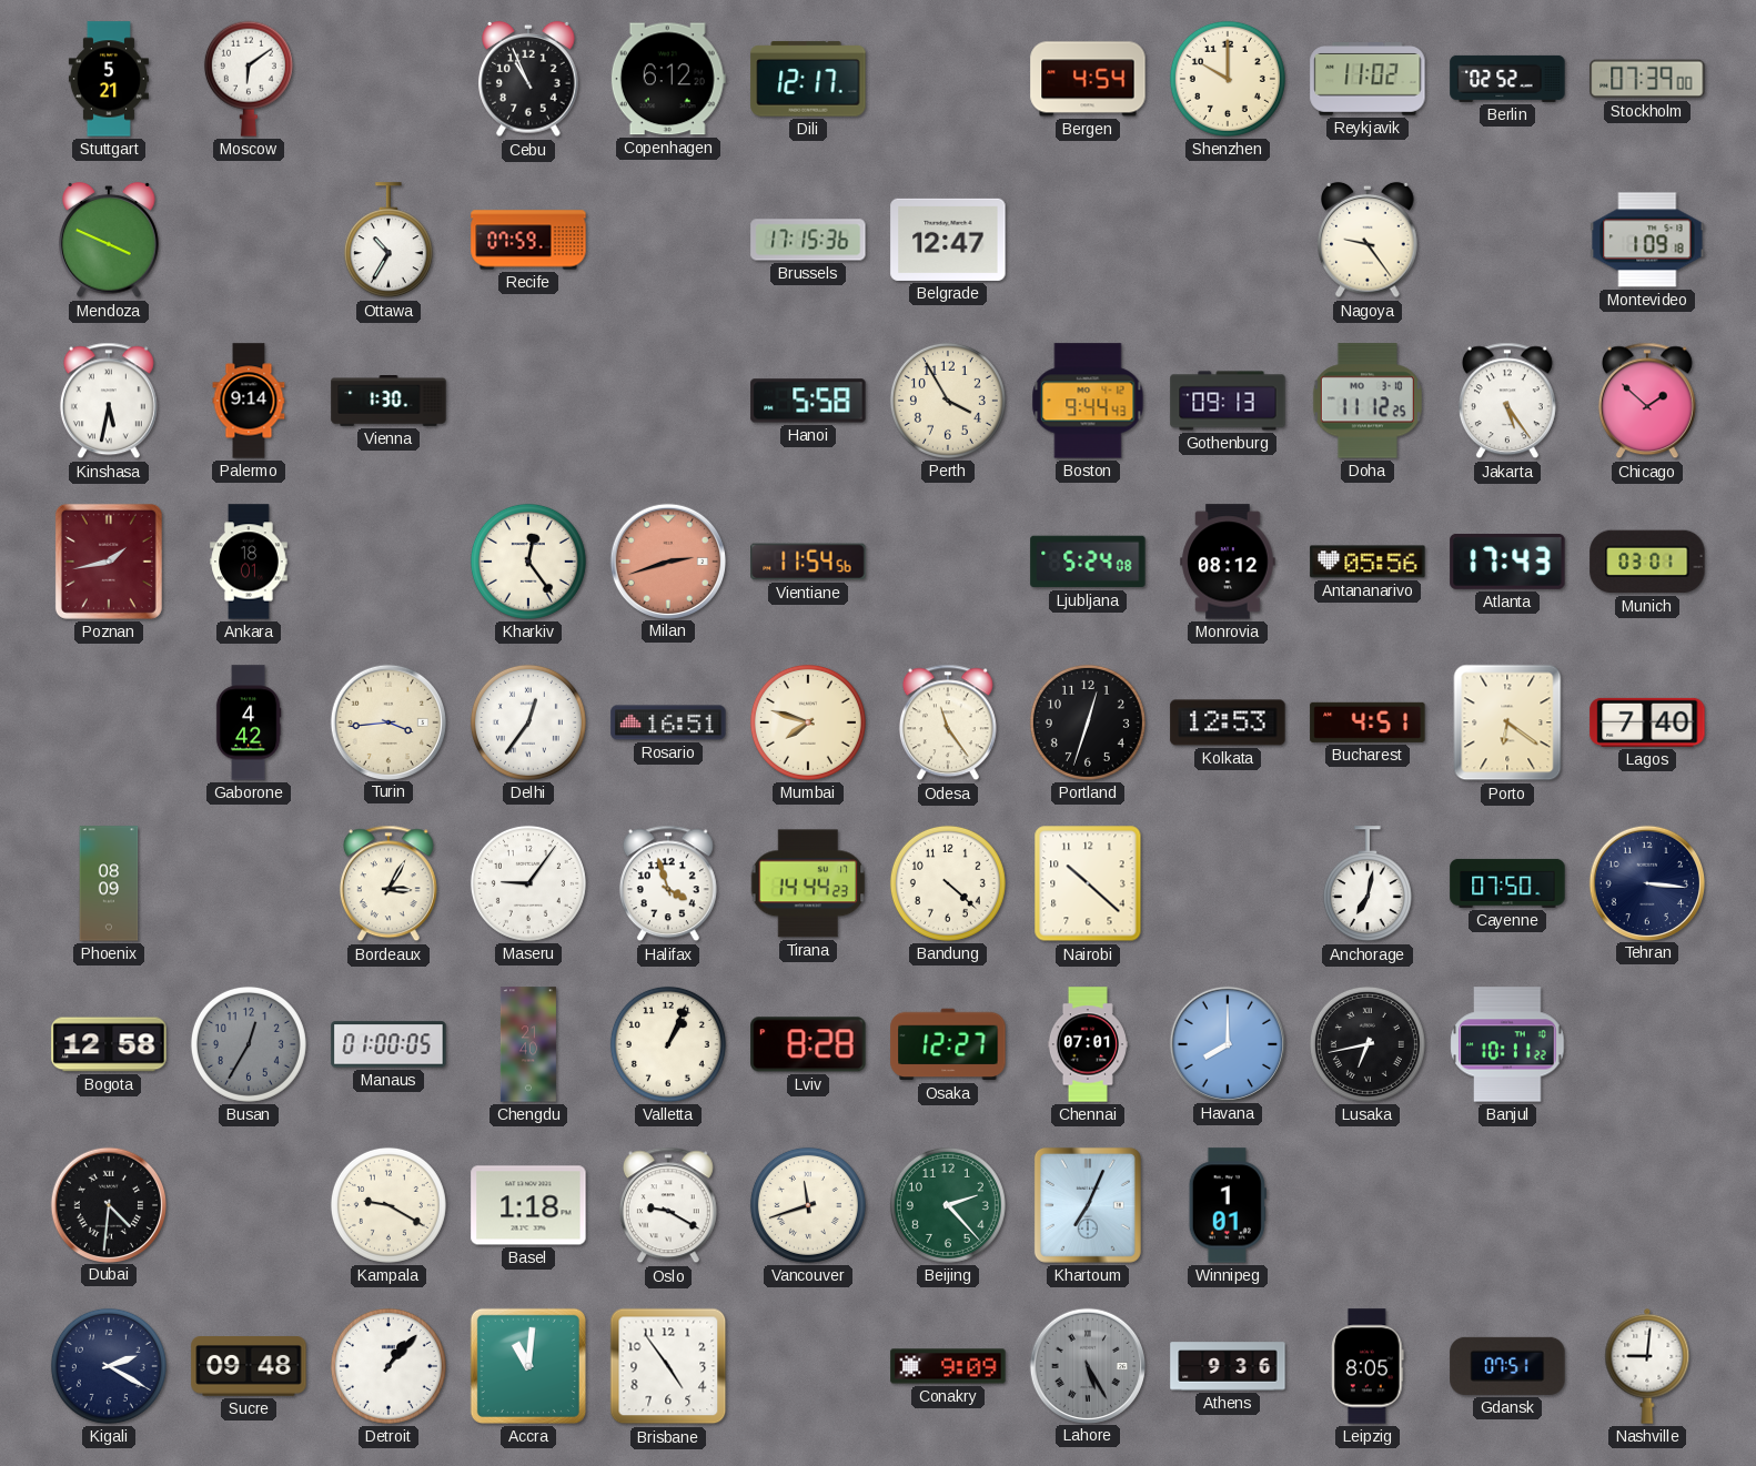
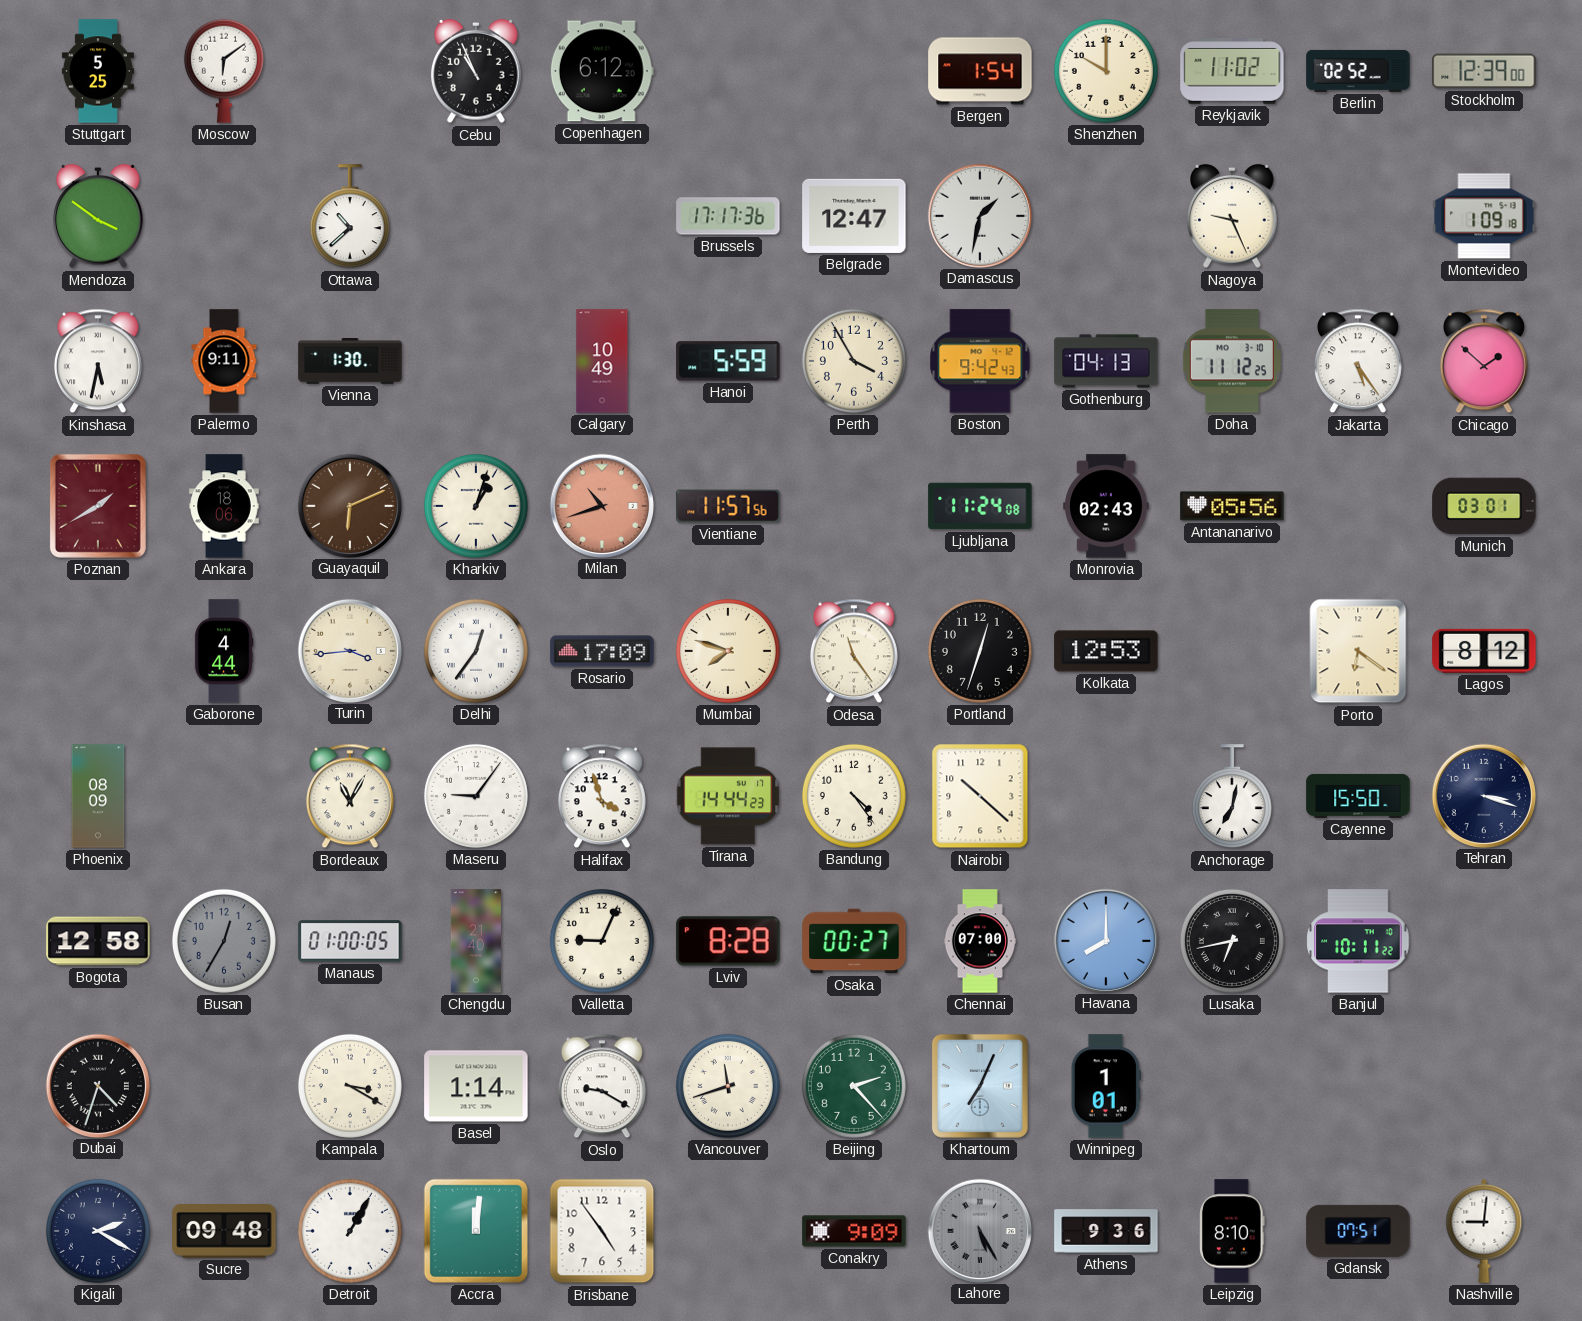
Stuttgart: 5:21 -> 5:25
Dili: 12:17 -> none
Bergen: 4:54 -> 1:54
Stockholm: 07:39 -> 12:39
Mendoza: 3:49 -> 3:51
Ottawa: 10:35 -> 10:38
Recife: 07:59 -> none
Brussels: 17:15 -> 17:17
Damascus: none -> 1:32
Nagoya: 9:24 -> 9:26
Palermo: 9:14 -> 9:11
Calgary: none -> 10:49
Hanoi: 5:58 -> 5:59
Boston: 9:44 -> 9:42
Gothenburg: 09:13 -> 04:13
Poznan: 1:43 -> 1:40
Ankara: 18:01 -> 18:06
Guayaquil: none -> 6:11
Kharkiv: 12:24 -> 1:03
Milan: 2:42 -> 10:42
Vientiane: 11:54 -> 11:57
Ljubljana: 5:24 -> 11:24
Monrovia: 08:12 -> 02:43
Atlanta: 17:43 -> none
Gaborone: 4:42 -> 4:44
Rosario: 16:51 -> 17:09
Bucharest: 4:51 -> none
Lagos: 7:40 -> 8:12
Bordeaux: 3:05 -> 11:05
Bandung: 4:22 -> 4:24
Cayenne: 07:50 -> 15:50
Tehran: 3:16 -> 3:18
Valletta: 1:04 -> 9:04
Osaka: 12:27 -> 00:27
Chennai: 07:01 -> 07:00
Dubai: 4:31 -> 4:33
Kampala: 9:20 -> 3:20
Basel: 1:18 -> 1:14
Detroit: 1:07 -> 1:05
Accra: 11:01 -> 12:01
Leipzig: 8:05 -> 8:10
